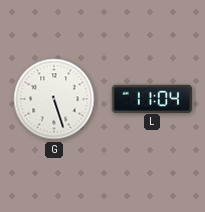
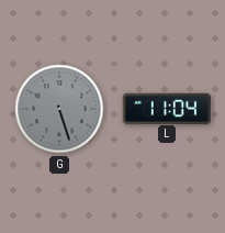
G dial: white -> grey
